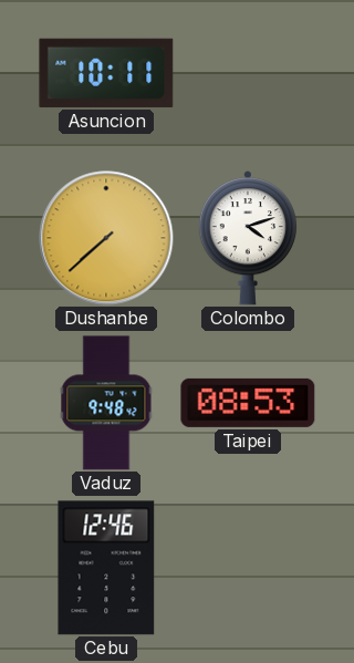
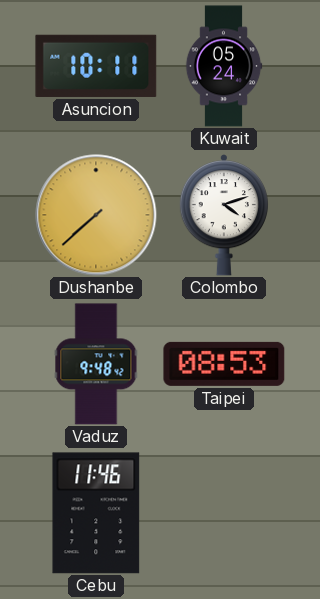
Kuwait: none -> 05:24
Cebu: 12:46 -> 11:46
